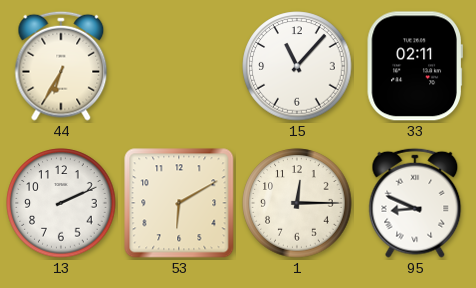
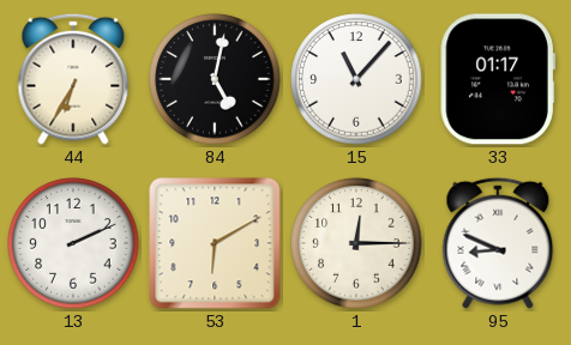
84: none -> 5:02
33: 02:11 -> 01:17
